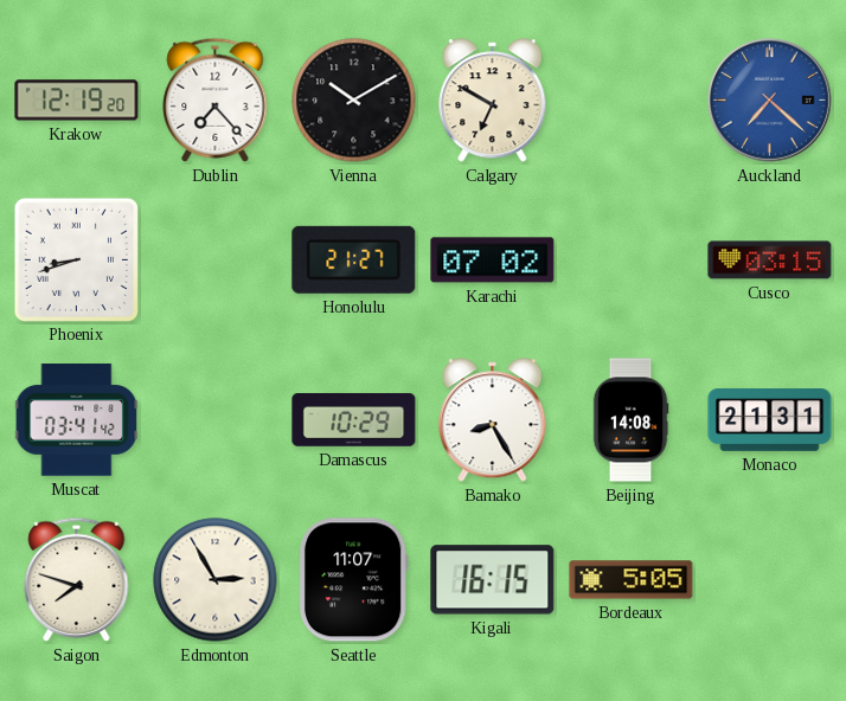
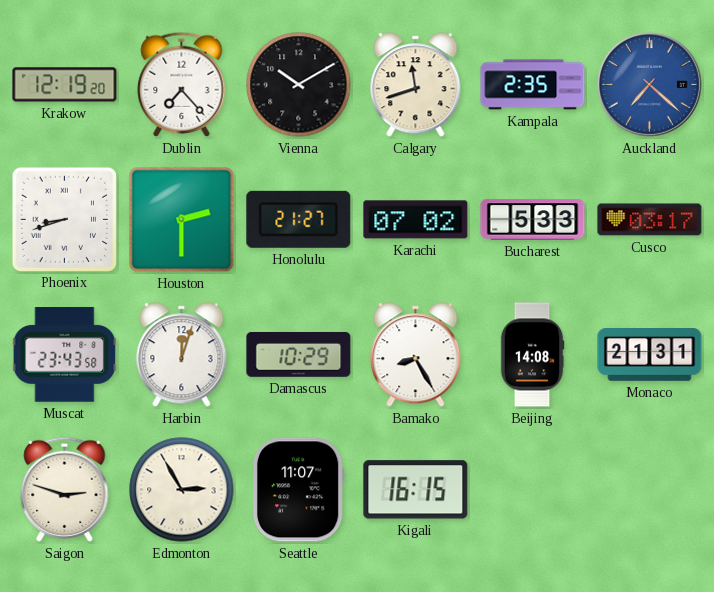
Calgary: 6:50 -> 11:42
Kampala: none -> 2:35
Houston: none -> 2:30
Bucharest: none -> 5:33
Cusco: 03:15 -> 03:17
Muscat: 03:41 -> 23:43
Harbin: none -> 12:03
Saigon: 7:48 -> 2:48
Bordeaux: 5:05 -> none
